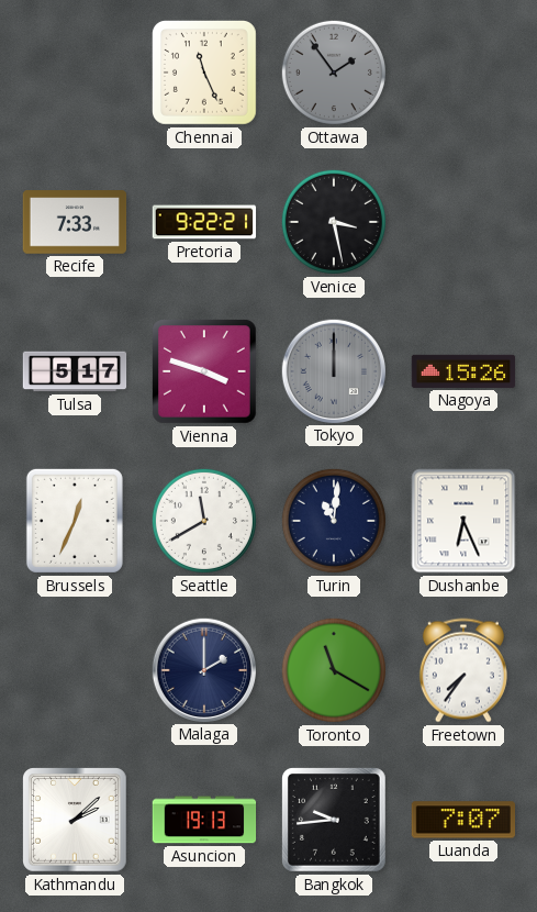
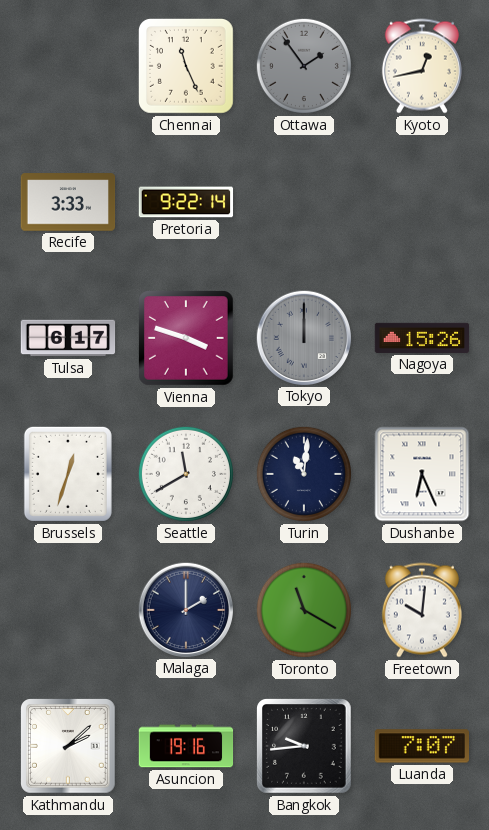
Kyoto: none -> 12:43
Recife: 7:33 -> 3:33
Pretoria: 9:22:21 -> 9:22:14
Venice: 3:28 -> none
Tulsa: 5:17 -> 6:17
Brussels: 12:34 -> 12:33
Freetown: 7:36 -> 10:01
Asuncion: 19:13 -> 19:16
